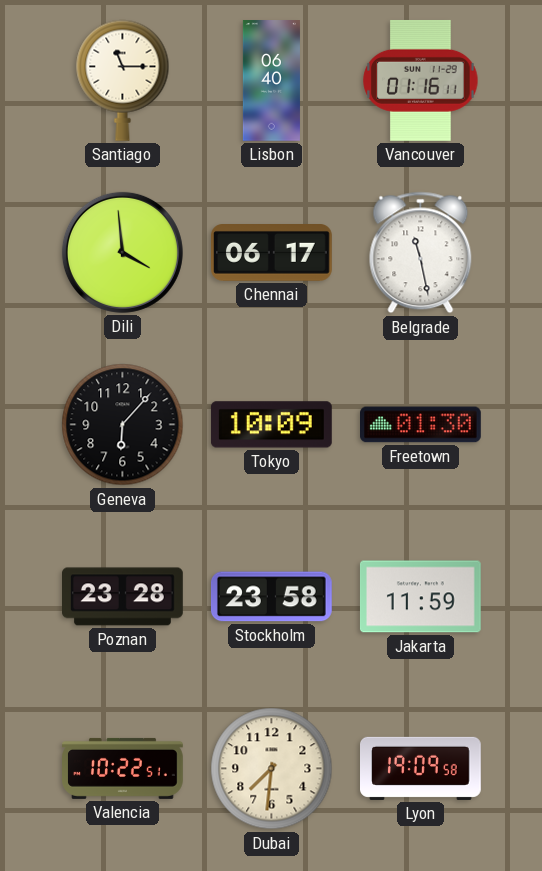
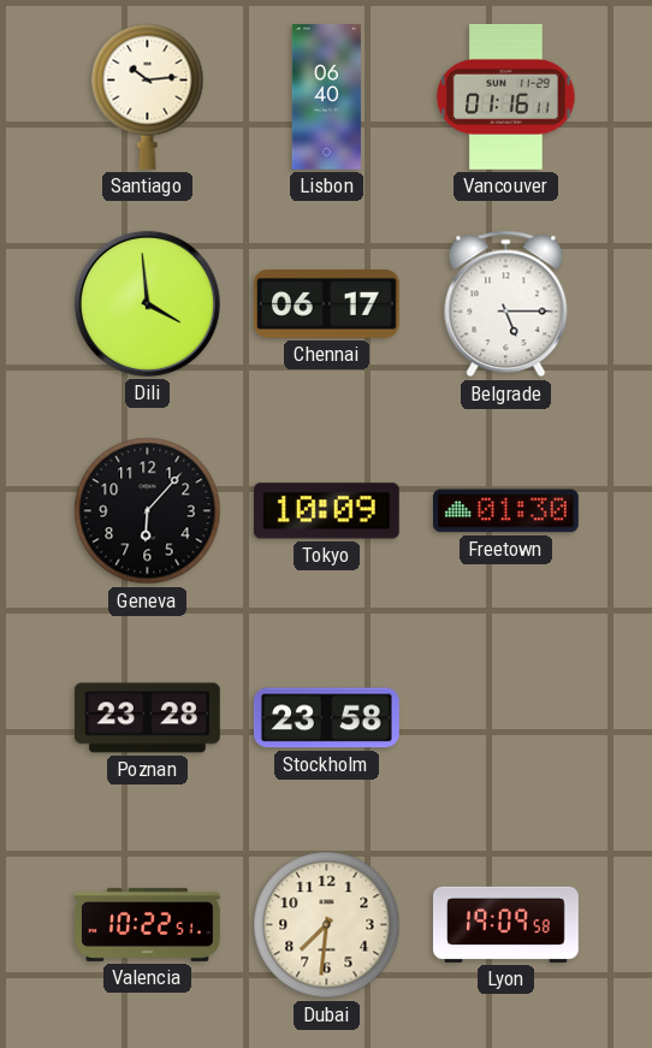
Santiago: 11:15 -> 10:14
Belgrade: 11:28 -> 5:15
Jakarta: 11:59 -> none
